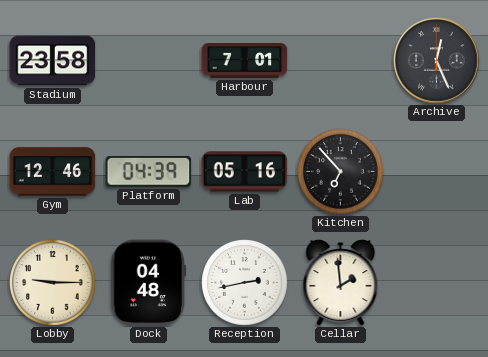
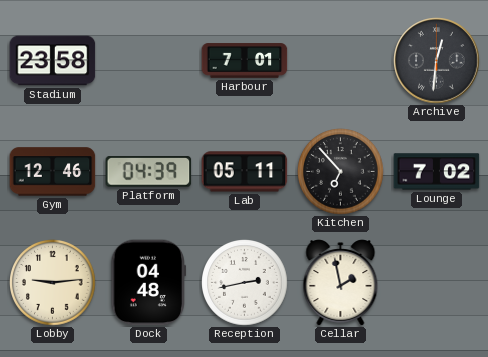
Archive: 12:26 -> 12:31
Lab: 05:16 -> 05:11
Lounge: none -> 7:02
Lobby: 9:15 -> 9:14
Cellar: 1:59 -> 1:58
